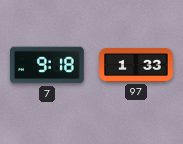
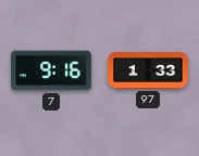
7: 9:18 -> 9:16
